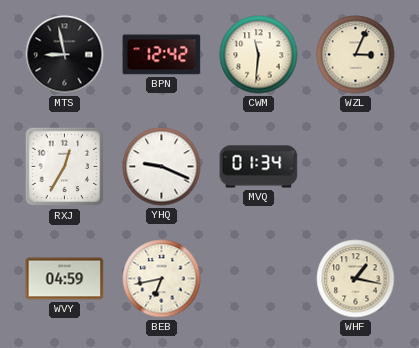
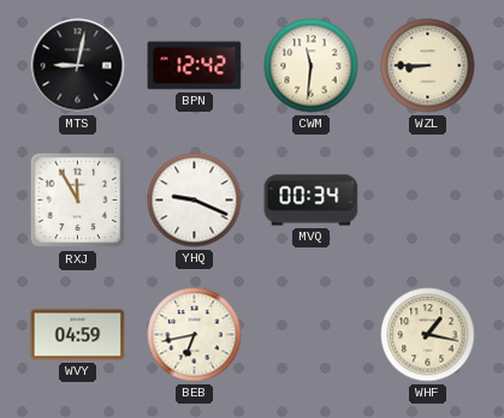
MTS: 8:58 -> 9:02
WZL: 3:04 -> 8:45
RXJ: 12:35 -> 11:55
MVQ: 01:34 -> 00:34
